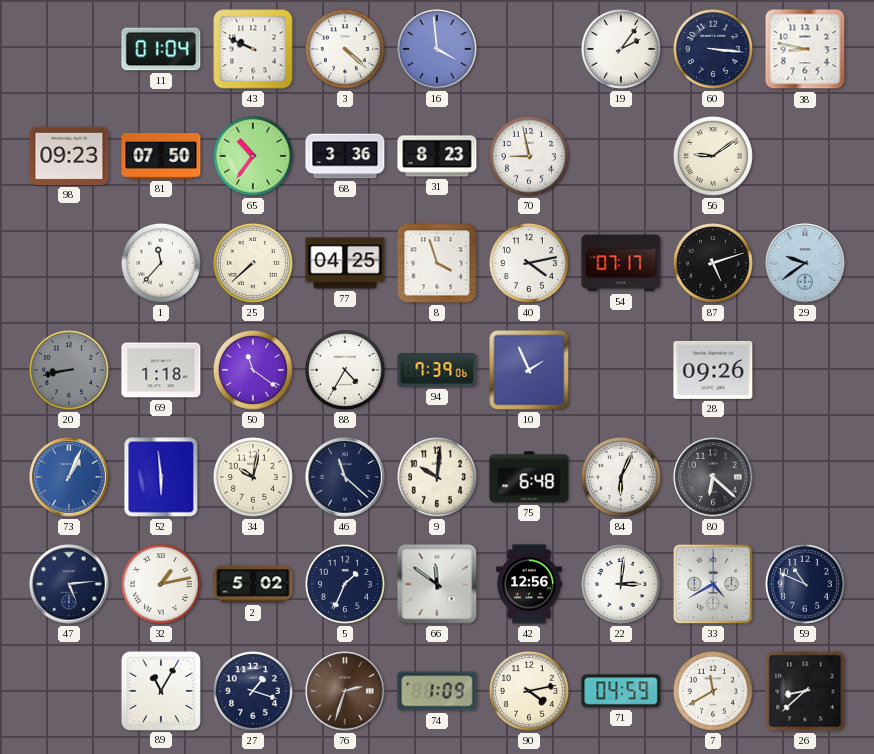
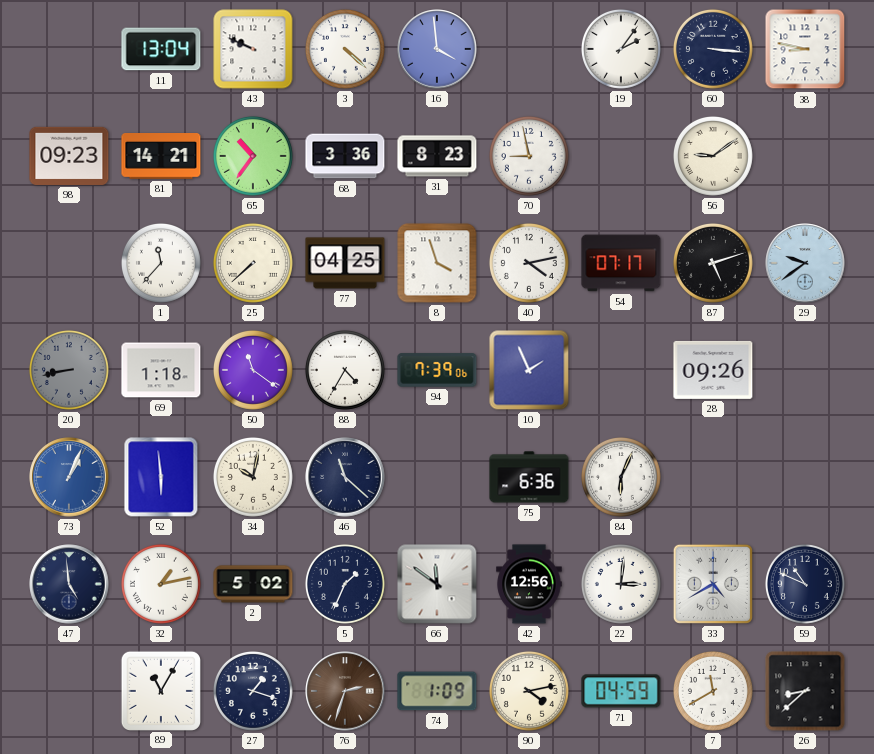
11: 01:04 -> 13:04
81: 07:50 -> 14:21
9: 10:01 -> none
75: 6:48 -> 6:36
80: 6:22 -> none
47: 5:14 -> 4:59
